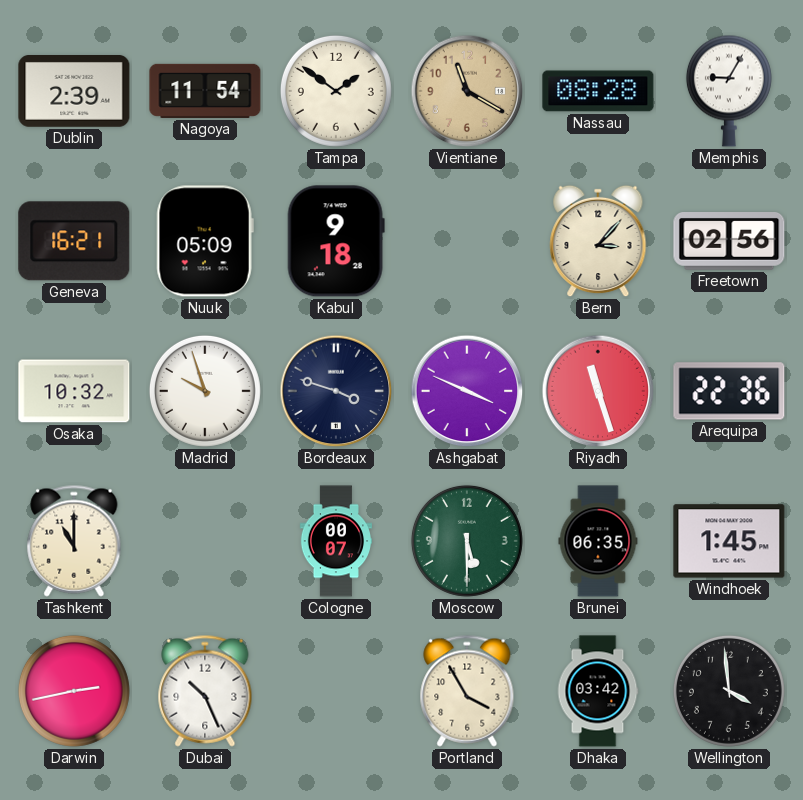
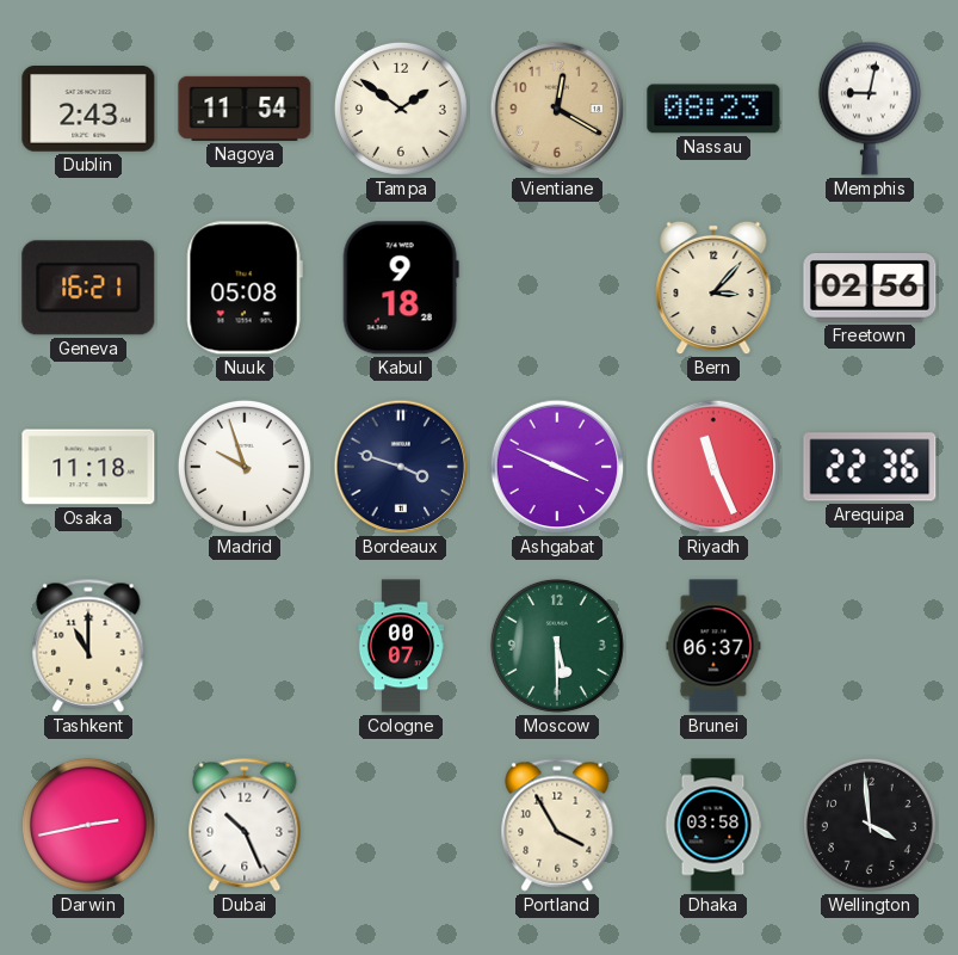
Dublin: 2:39 -> 2:43
Vientiane: 11:20 -> 12:20
Nassau: 08:28 -> 08:23
Memphis: 9:05 -> 9:02
Nuuk: 05:09 -> 05:08
Osaka: 10:32 -> 11:18
Riyadh: 11:27 -> 11:26
Brunei: 06:35 -> 06:37
Windhoek: 1:45 -> none
Dhaka: 03:42 -> 03:58
